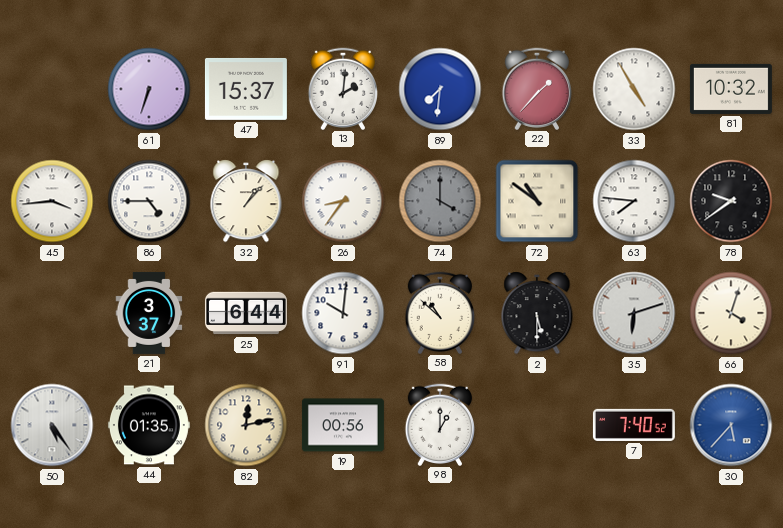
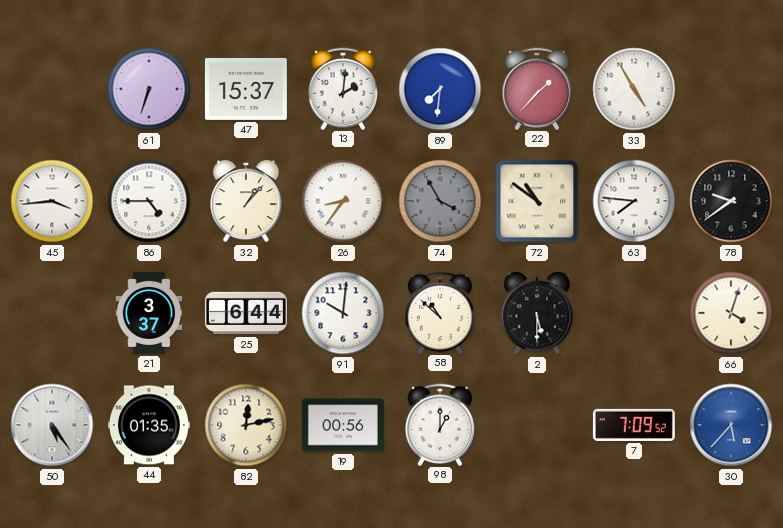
81: 10:32 -> none
74: 4:00 -> 3:55
35: 6:12 -> none
7: 7:40 -> 7:09
